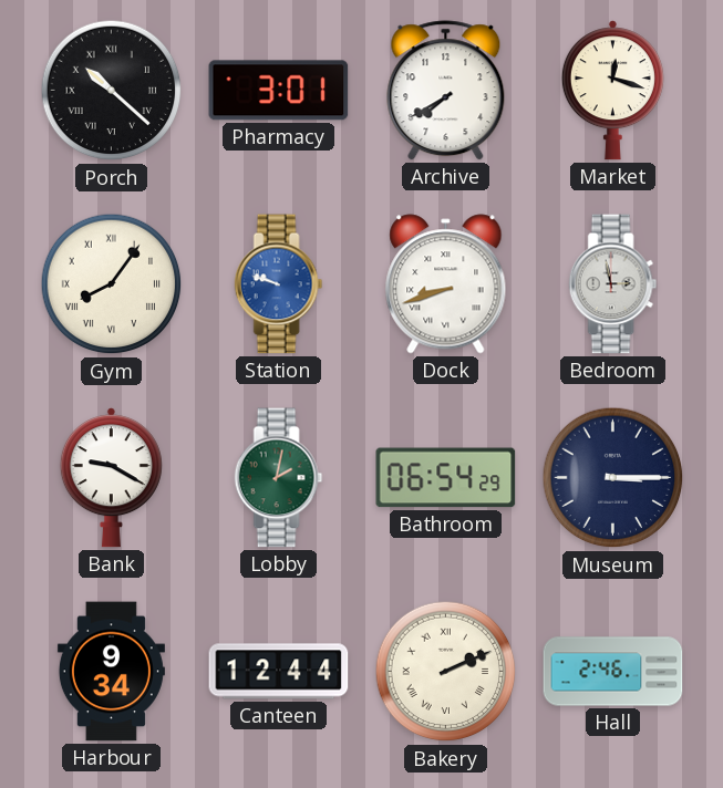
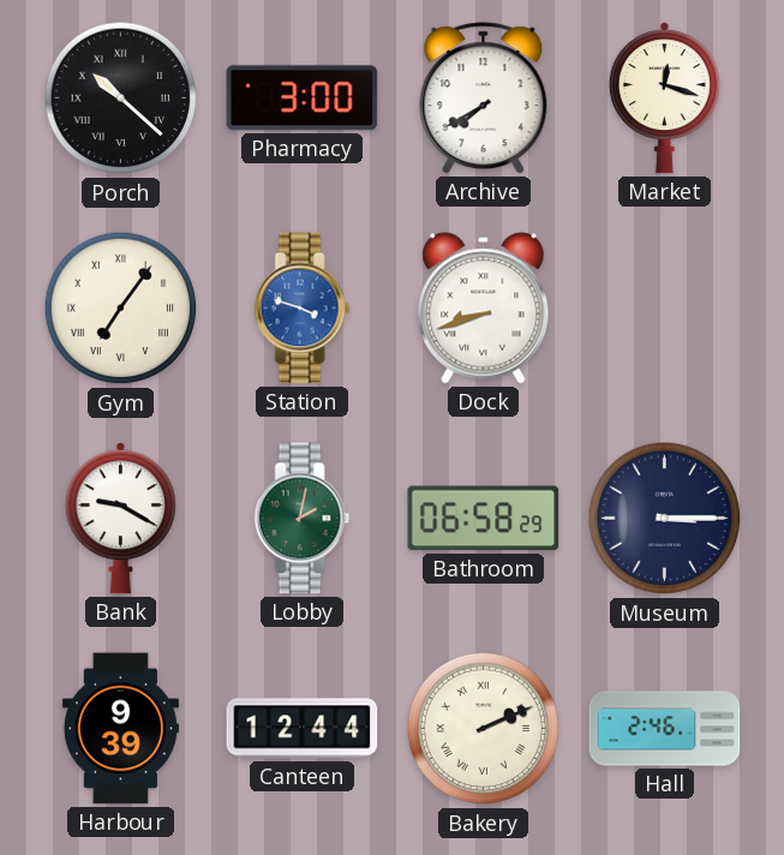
Pharmacy: 3:01 -> 3:00
Gym: 8:06 -> 7:06
Station: 9:48 -> 3:48
Bedroom: 2:58 -> none
Bathroom: 06:54 -> 06:58
Harbour: 9:34 -> 9:39
